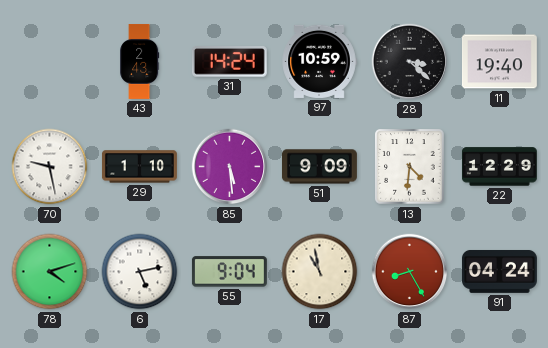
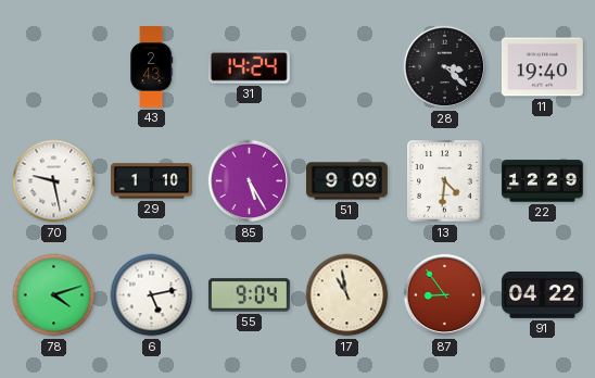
97: 10:59 -> none
85: 5:29 -> 5:25
87: 8:25 -> 8:54
91: 04:24 -> 04:22
